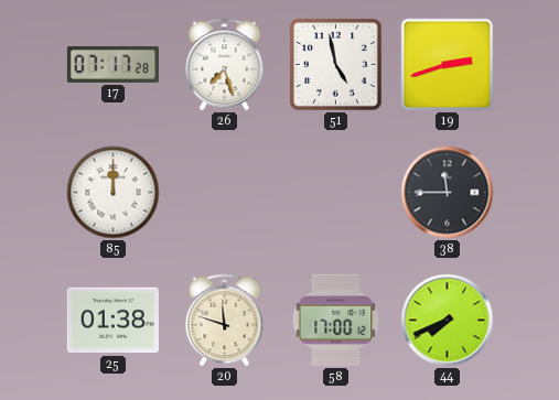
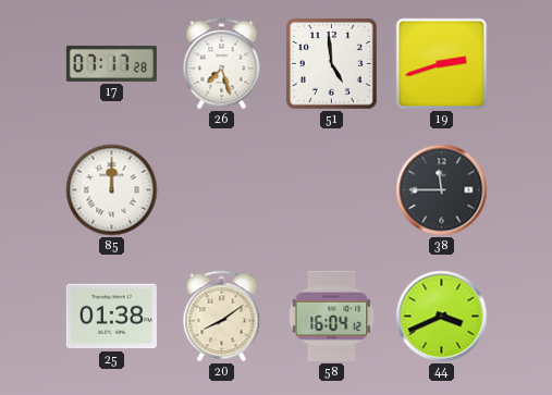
51: 4:58 -> 4:59
20: 11:48 -> 8:09
58: 17:00 -> 16:04
44: 7:41 -> 3:41
